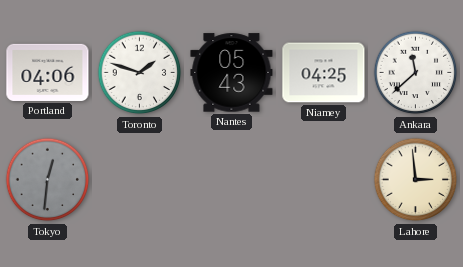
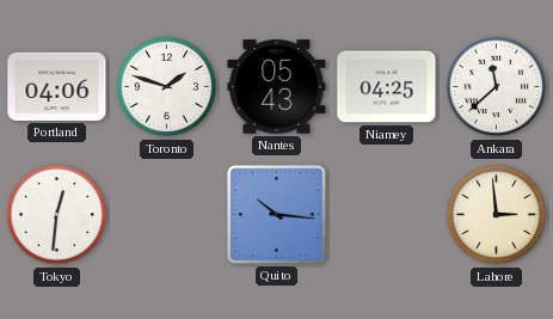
Tokyo dial: grey -> white
Quito: none -> 10:16
